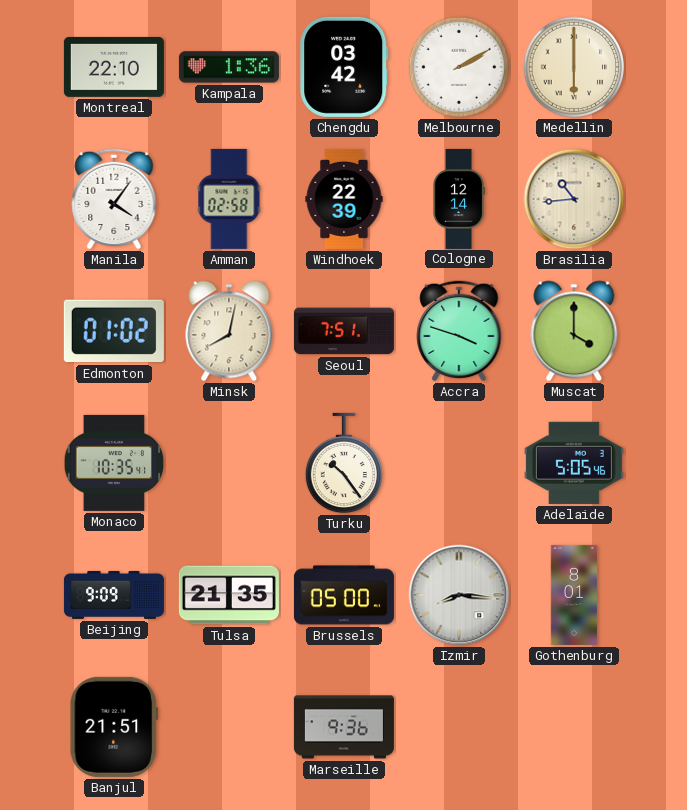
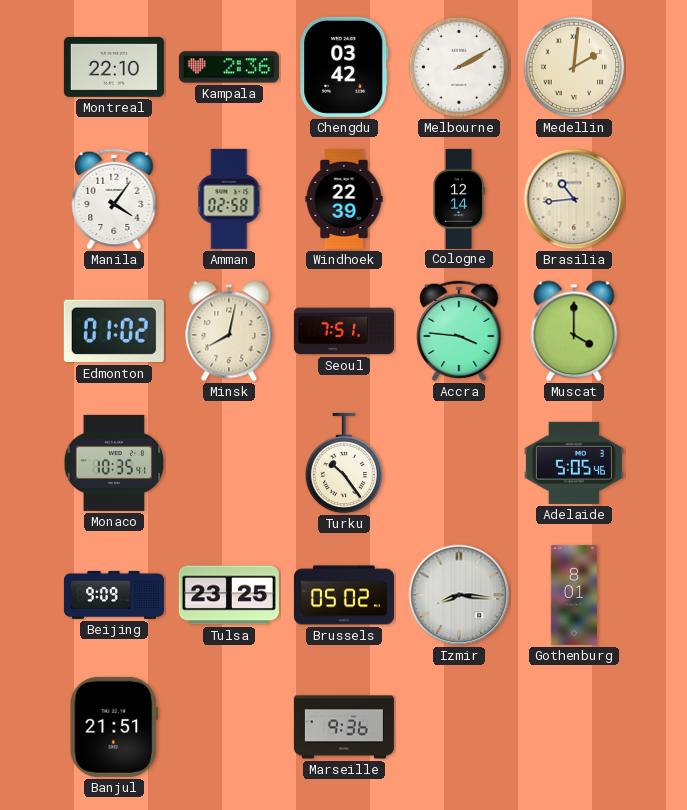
Kampala: 1:36 -> 2:36
Medellin: 6:00 -> 2:01
Accra: 3:48 -> 3:46
Tulsa: 21:35 -> 23:25
Brussels: 05:00 -> 05:02
